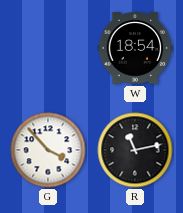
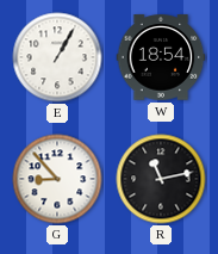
E: none -> 1:05
G: 3:53 -> 8:53
